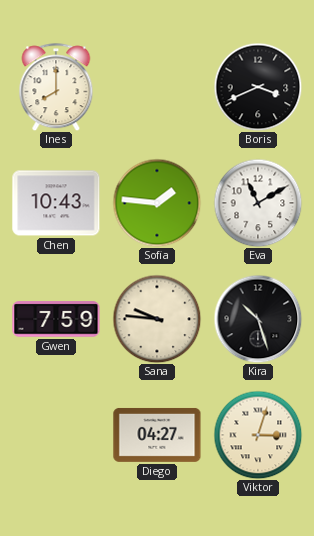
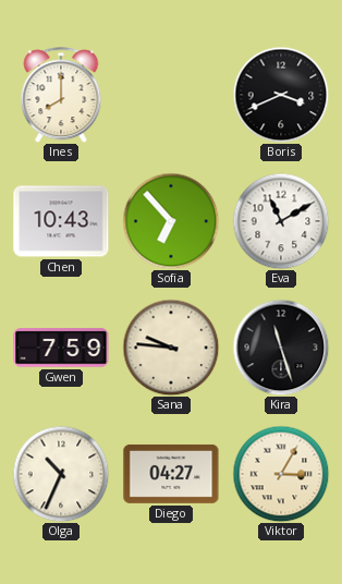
Sofia: 1:46 -> 6:53
Kira: 10:27 -> 11:27
Olga: none -> 10:34
Viktor: 3:03 -> 3:05
